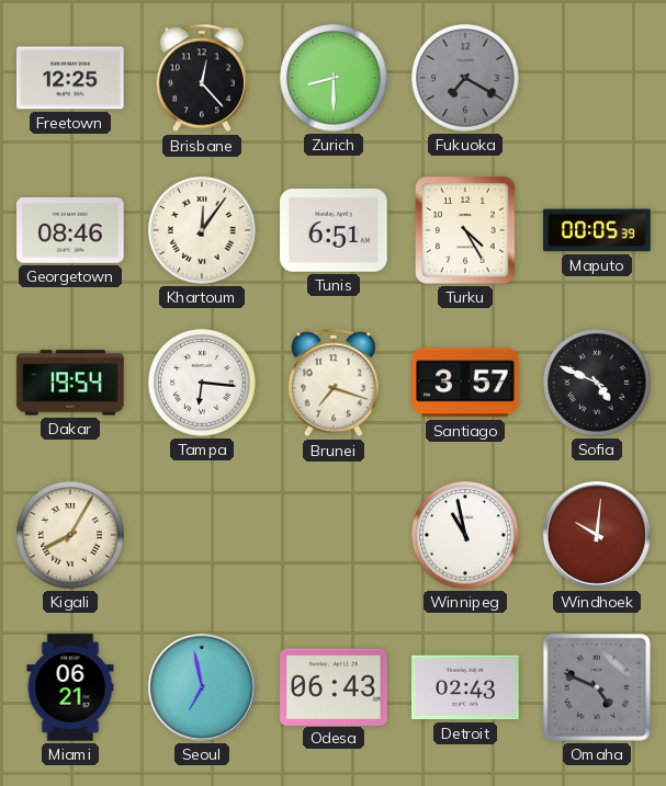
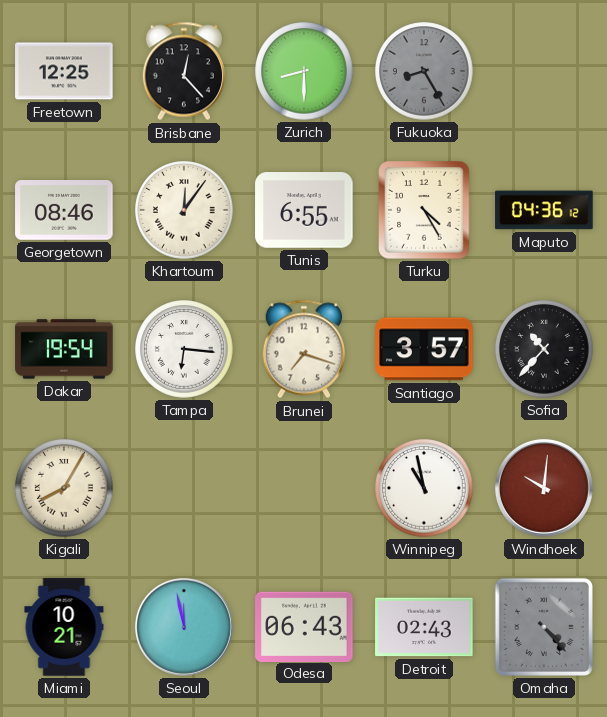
Fukuoka: 7:20 -> 8:25
Tunis: 6:51 -> 6:55
Maputo: 00:05 -> 04:36
Sofia: 4:49 -> 10:37
Miami: 06:21 -> 10:21
Seoul: 6:58 -> 11:58
Omaha: 4:49 -> 4:23
